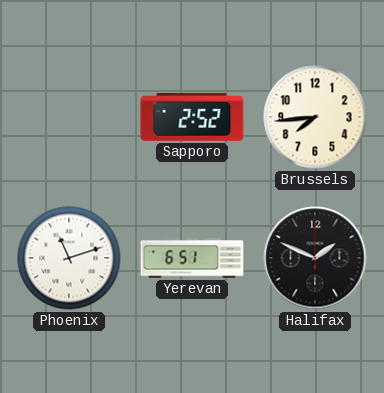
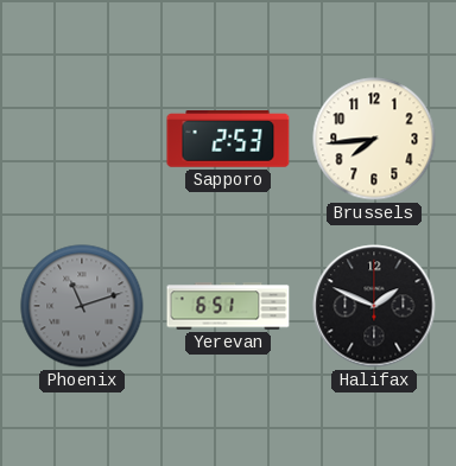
Sapporo: 2:52 -> 2:53
Phoenix dial: white -> grey
